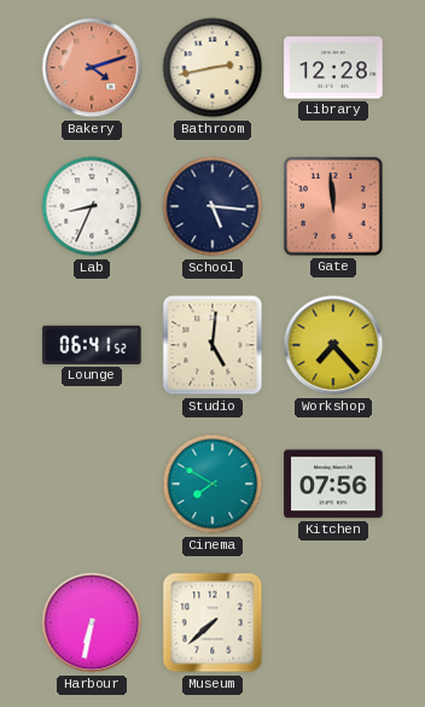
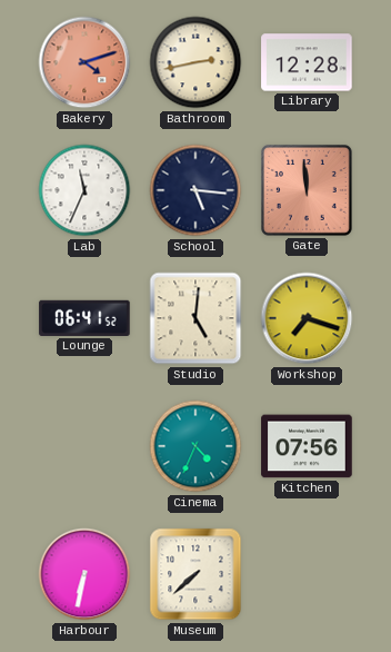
Lab: 8:34 -> 11:34
Workshop: 7:23 -> 7:18
Cinema: 7:50 -> 4:34
